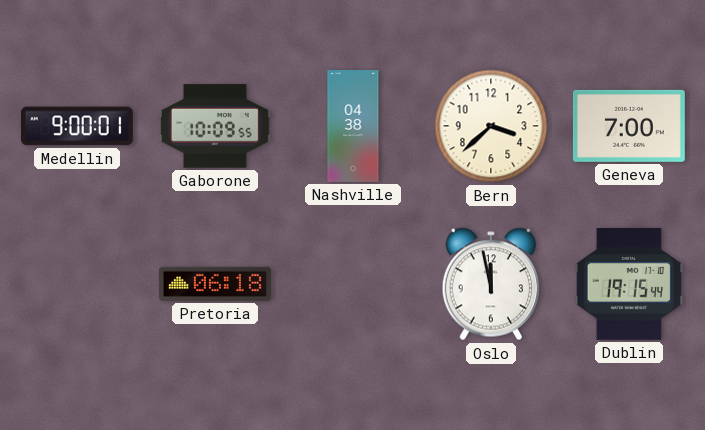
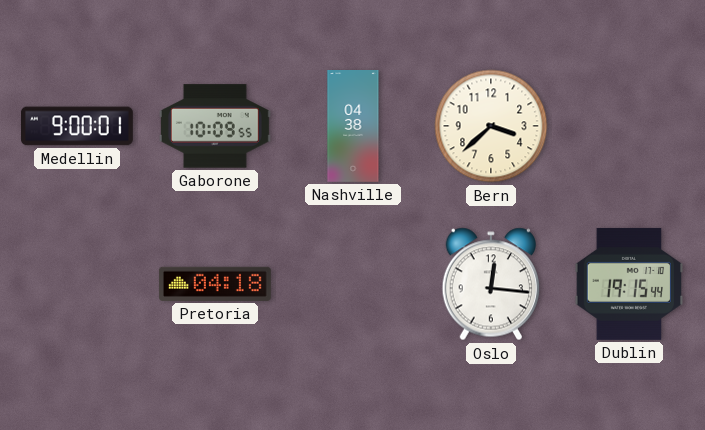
Geneva: 7:00 -> none
Pretoria: 06:18 -> 04:18
Oslo: 11:58 -> 12:16
